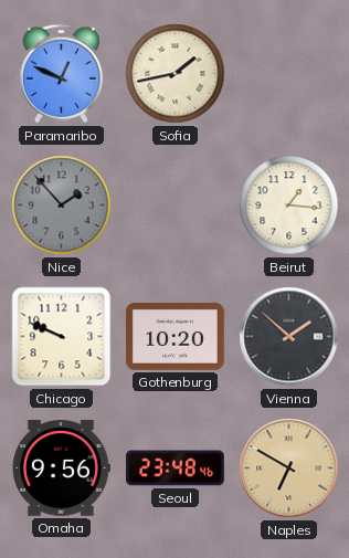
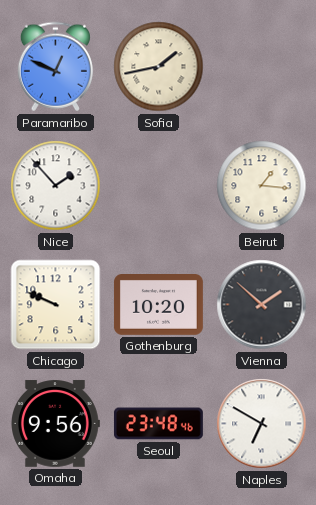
Nice dial: grey -> white
Naples dial: champagne -> white
